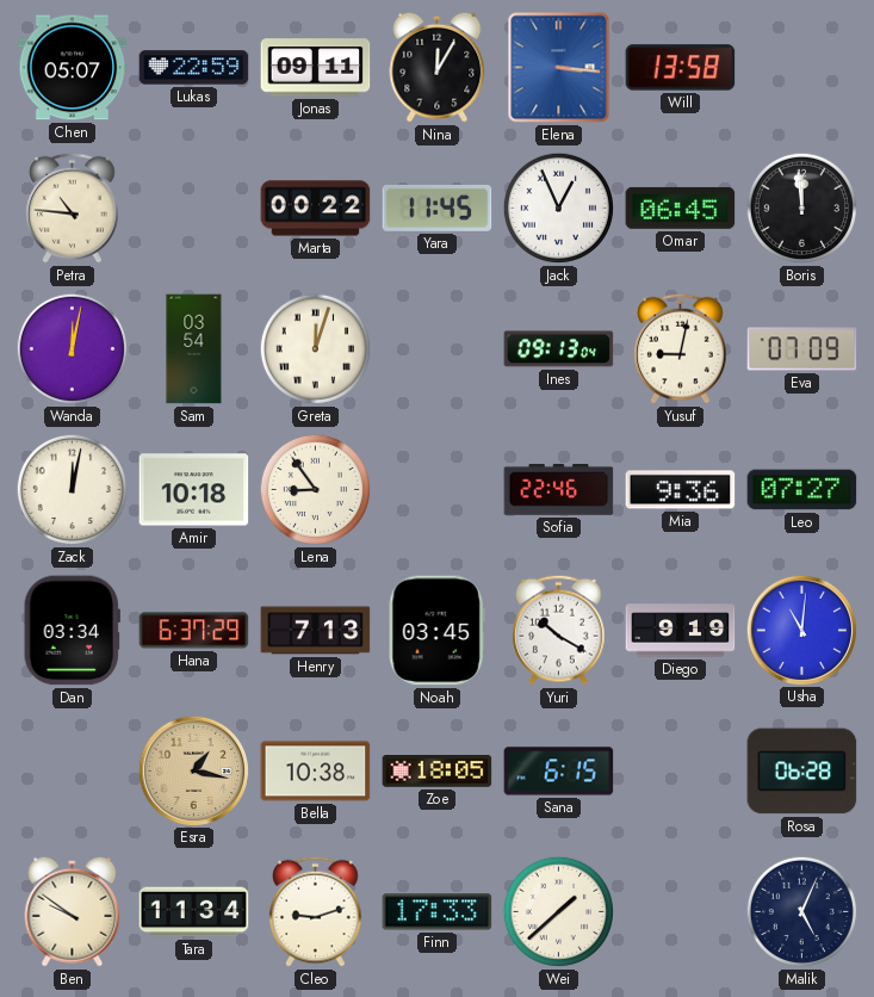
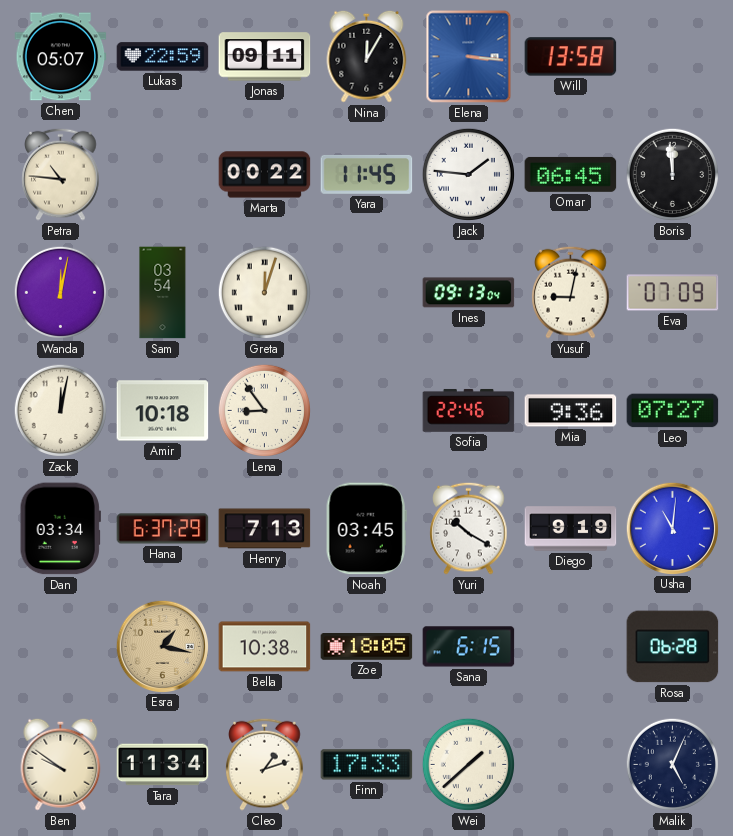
Jack: 12:56 -> 1:46
Cleo: 9:12 -> 1:12
